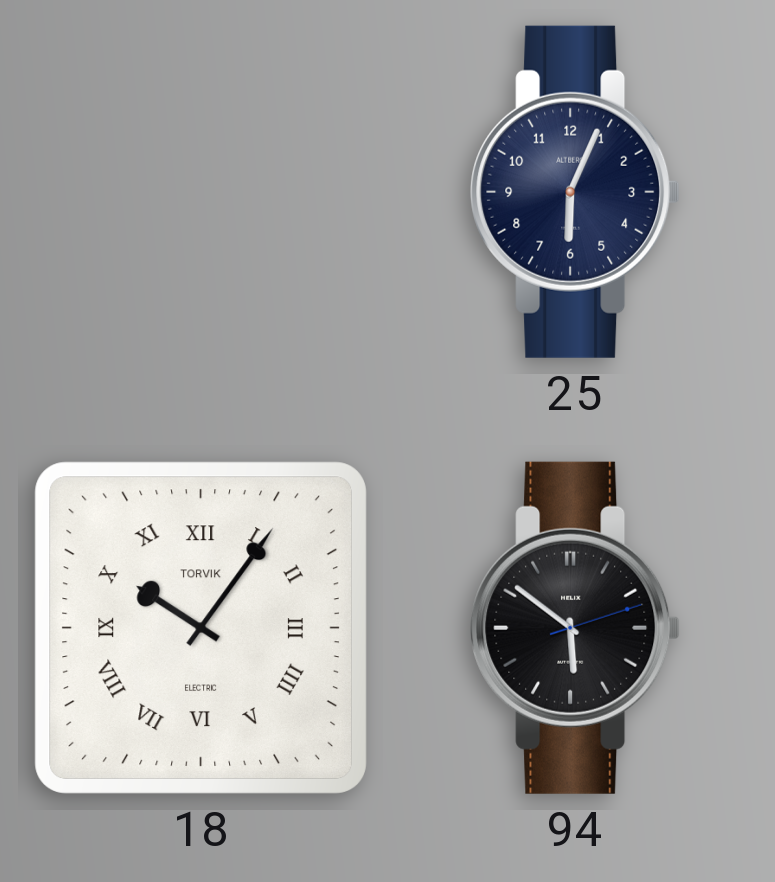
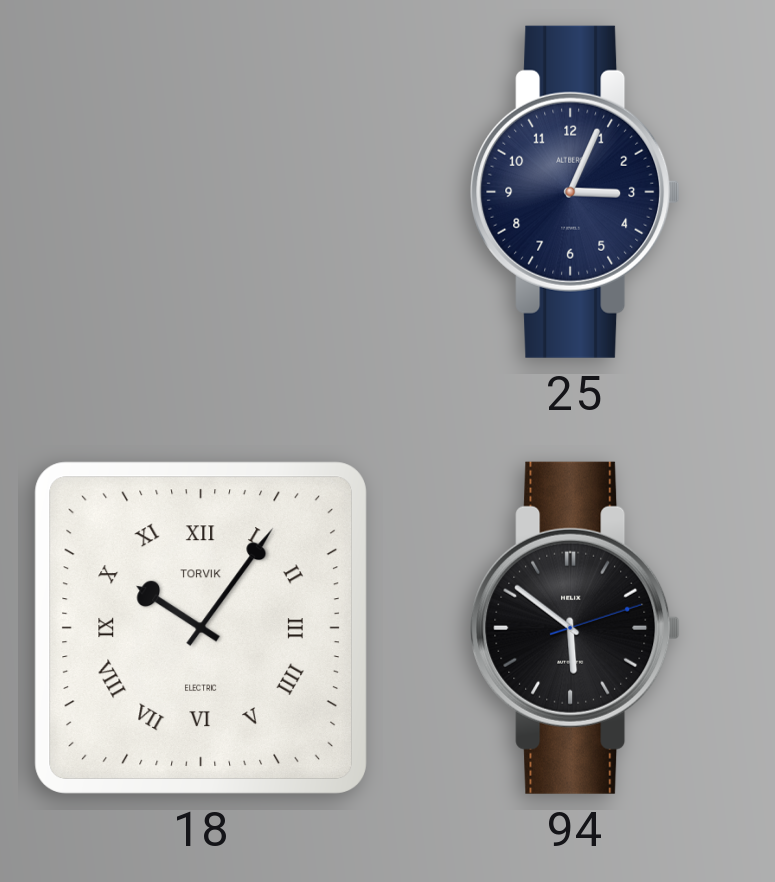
25: 6:04 -> 3:04
